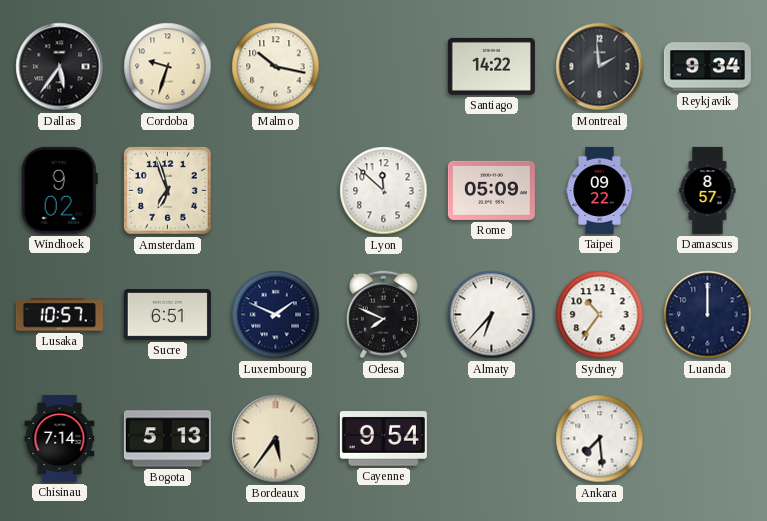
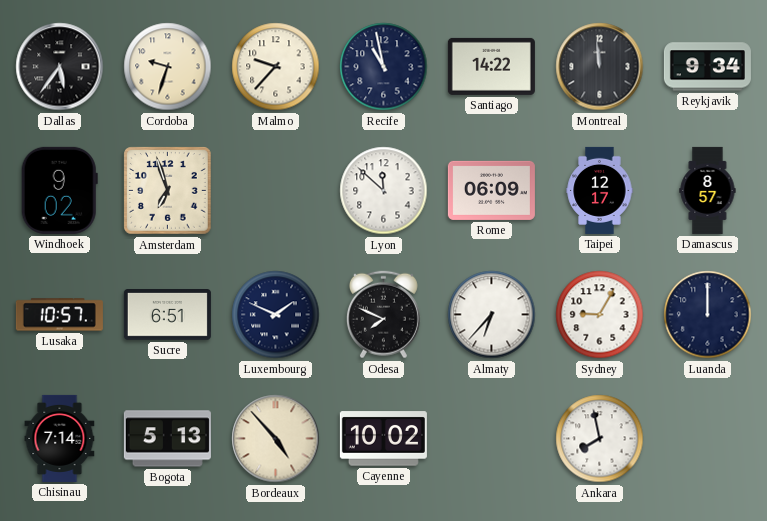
Malmo: 10:17 -> 9:37
Recife: none -> 10:58
Montreal: 1:59 -> 11:59
Rome: 05:09 -> 06:09
Taipei: 09:22 -> 12:17
Sydney: 10:36 -> 9:05
Bordeaux: 5:36 -> 4:53
Cayenne: 9:54 -> 10:02
Ankara: 7:29 -> 7:58
